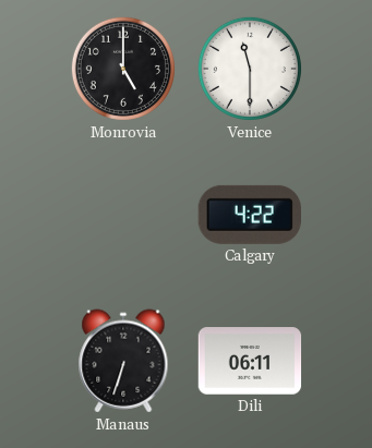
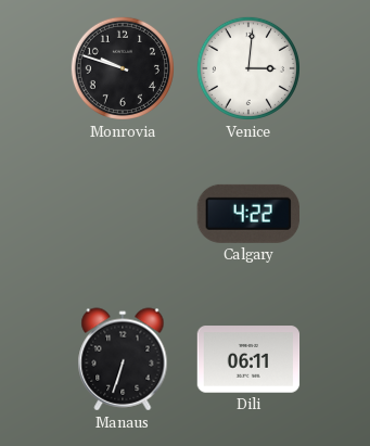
Monrovia: 5:00 -> 9:48
Venice: 11:30 -> 3:01
